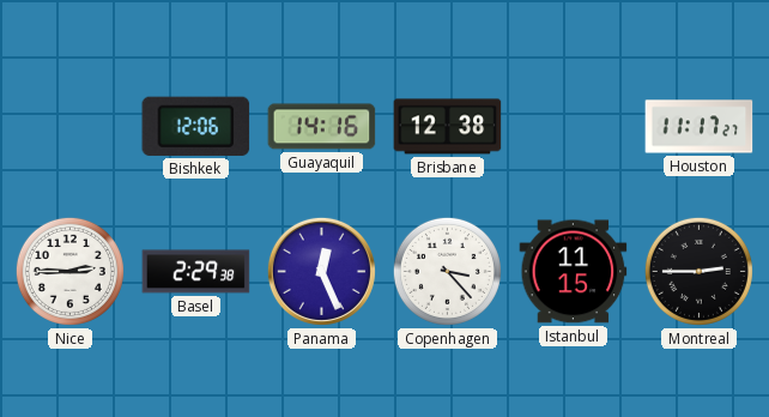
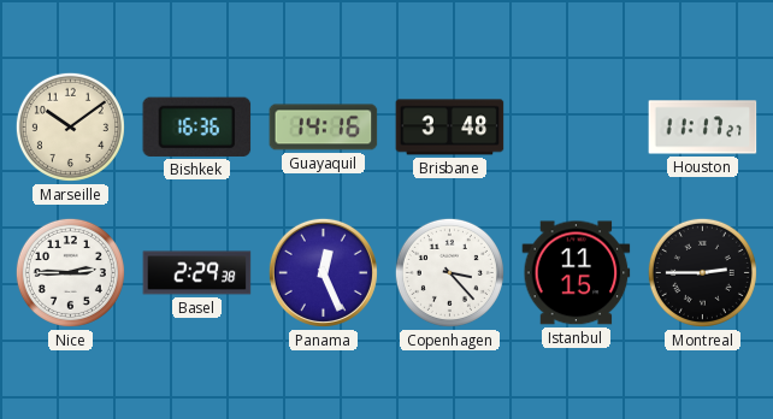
Marseille: none -> 10:09
Bishkek: 12:06 -> 16:36
Brisbane: 12:38 -> 3:48
